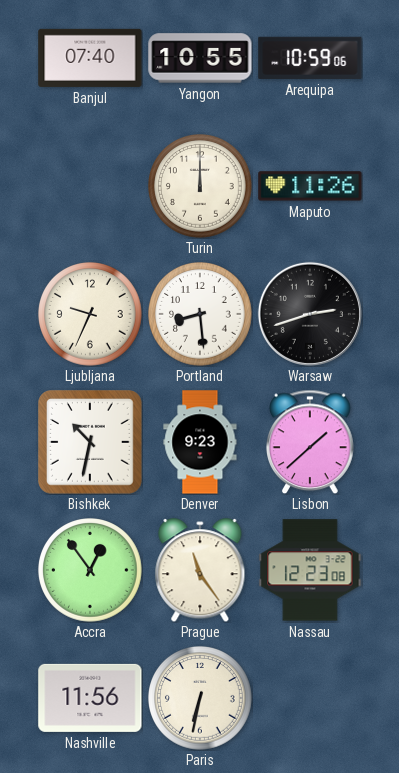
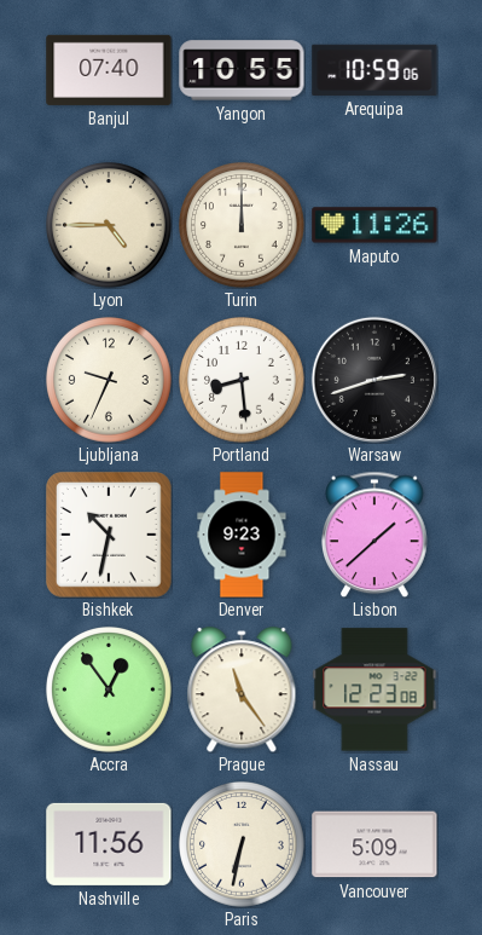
Lyon: none -> 4:45
Vancouver: none -> 5:09
